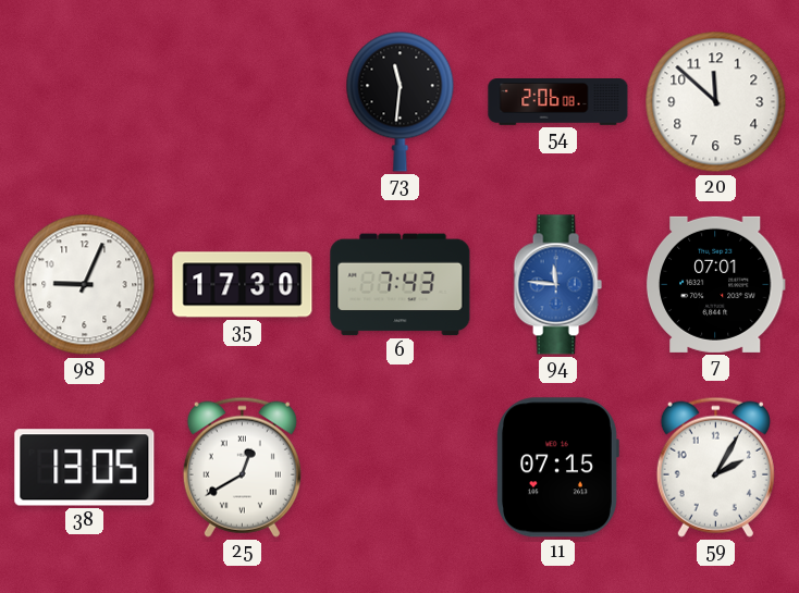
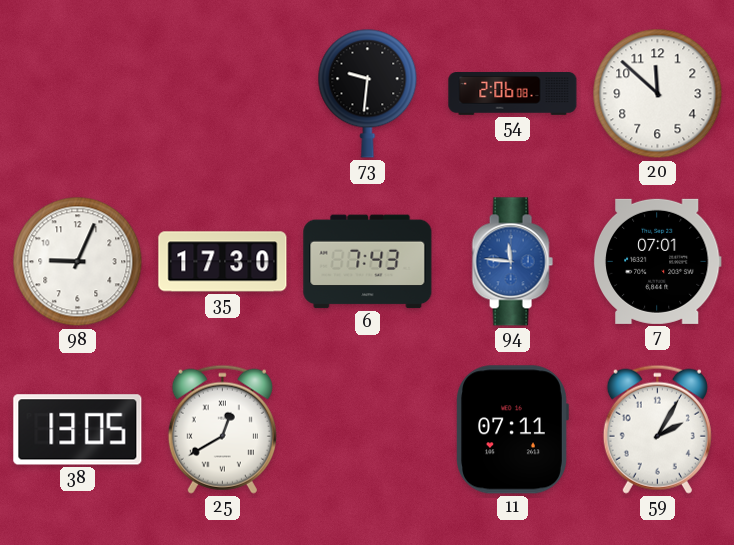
73: 11:31 -> 9:31
11: 07:15 -> 07:11
